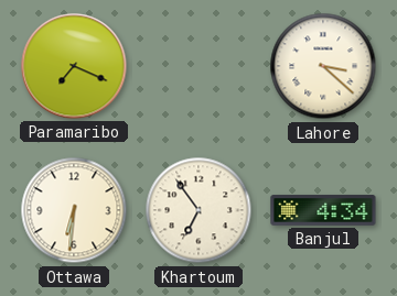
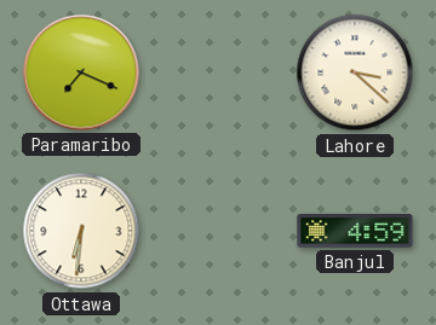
Khartoum: 6:54 -> none
Banjul: 4:34 -> 4:59
